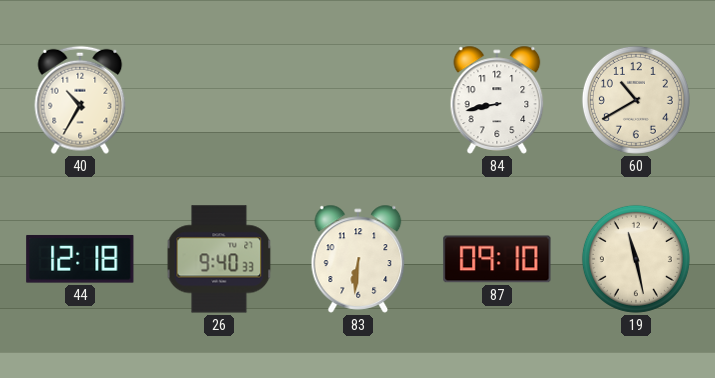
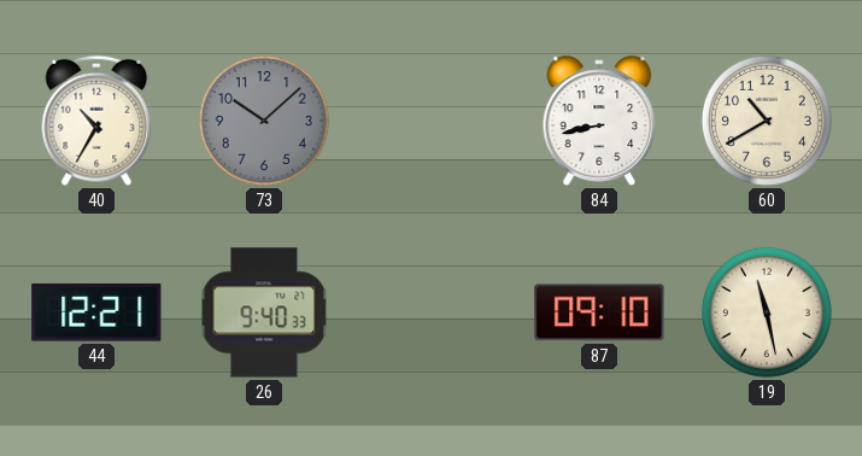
73: none -> 10:08
44: 12:18 -> 12:21
83: 6:31 -> none
